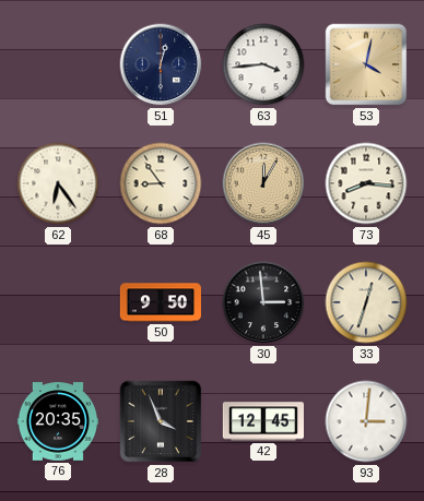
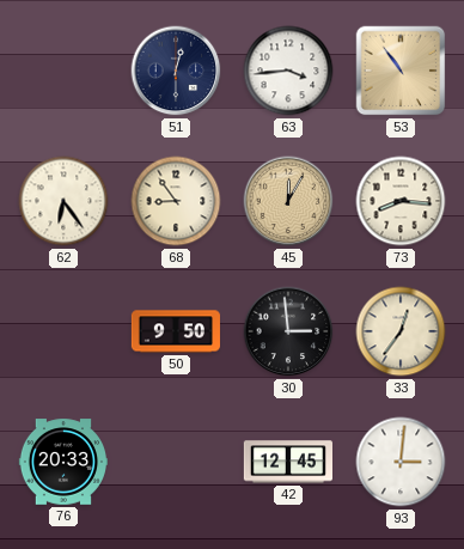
53: 4:02 -> 10:54
33: 12:33 -> 12:36
76: 20:35 -> 20:33
28: 3:56 -> none
